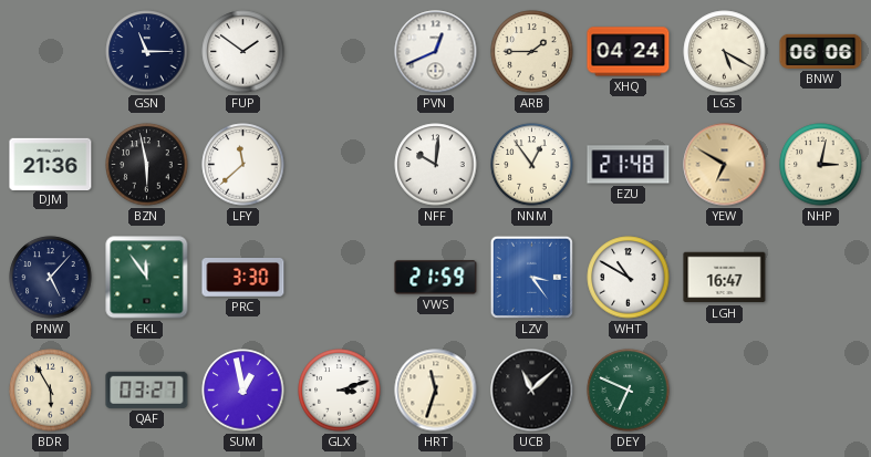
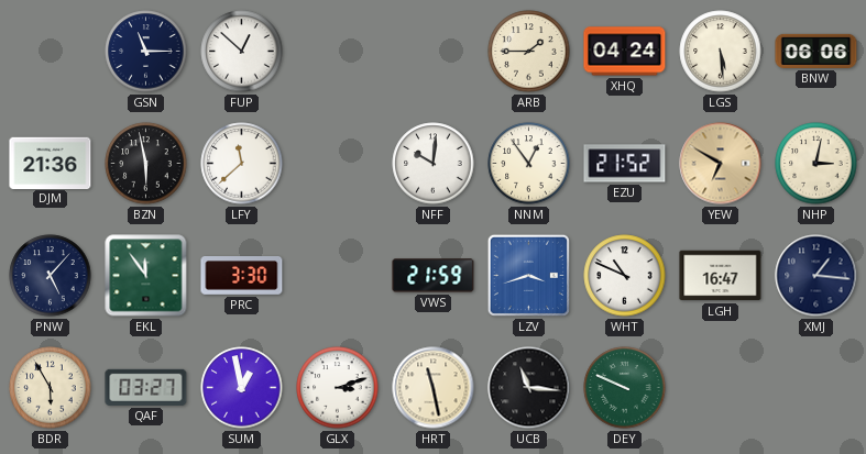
FUP: 1:51 -> 12:52
PVN: 12:41 -> none
LGS: 5:20 -> 5:29
EZU: 21:48 -> 21:52
LZV: 3:24 -> 3:42
WHT: 10:50 -> 10:49
XMJ: none -> 1:16
HRT: 11:33 -> 11:28
UCB: 11:08 -> 11:16
DEY: 6:49 -> 9:49
